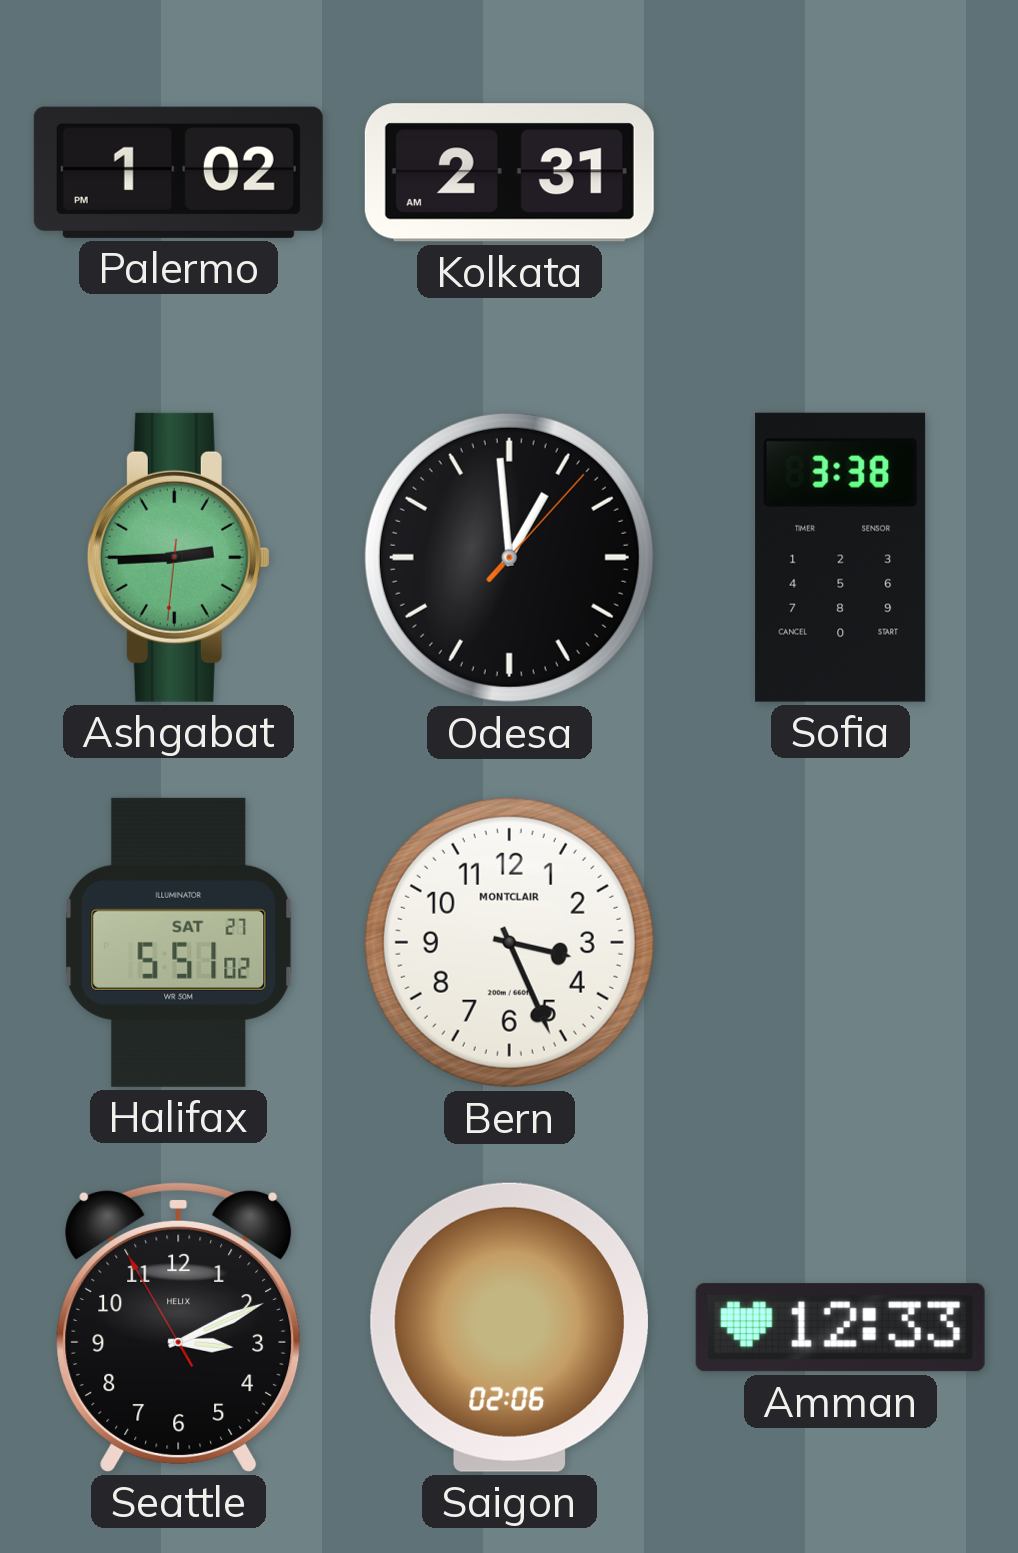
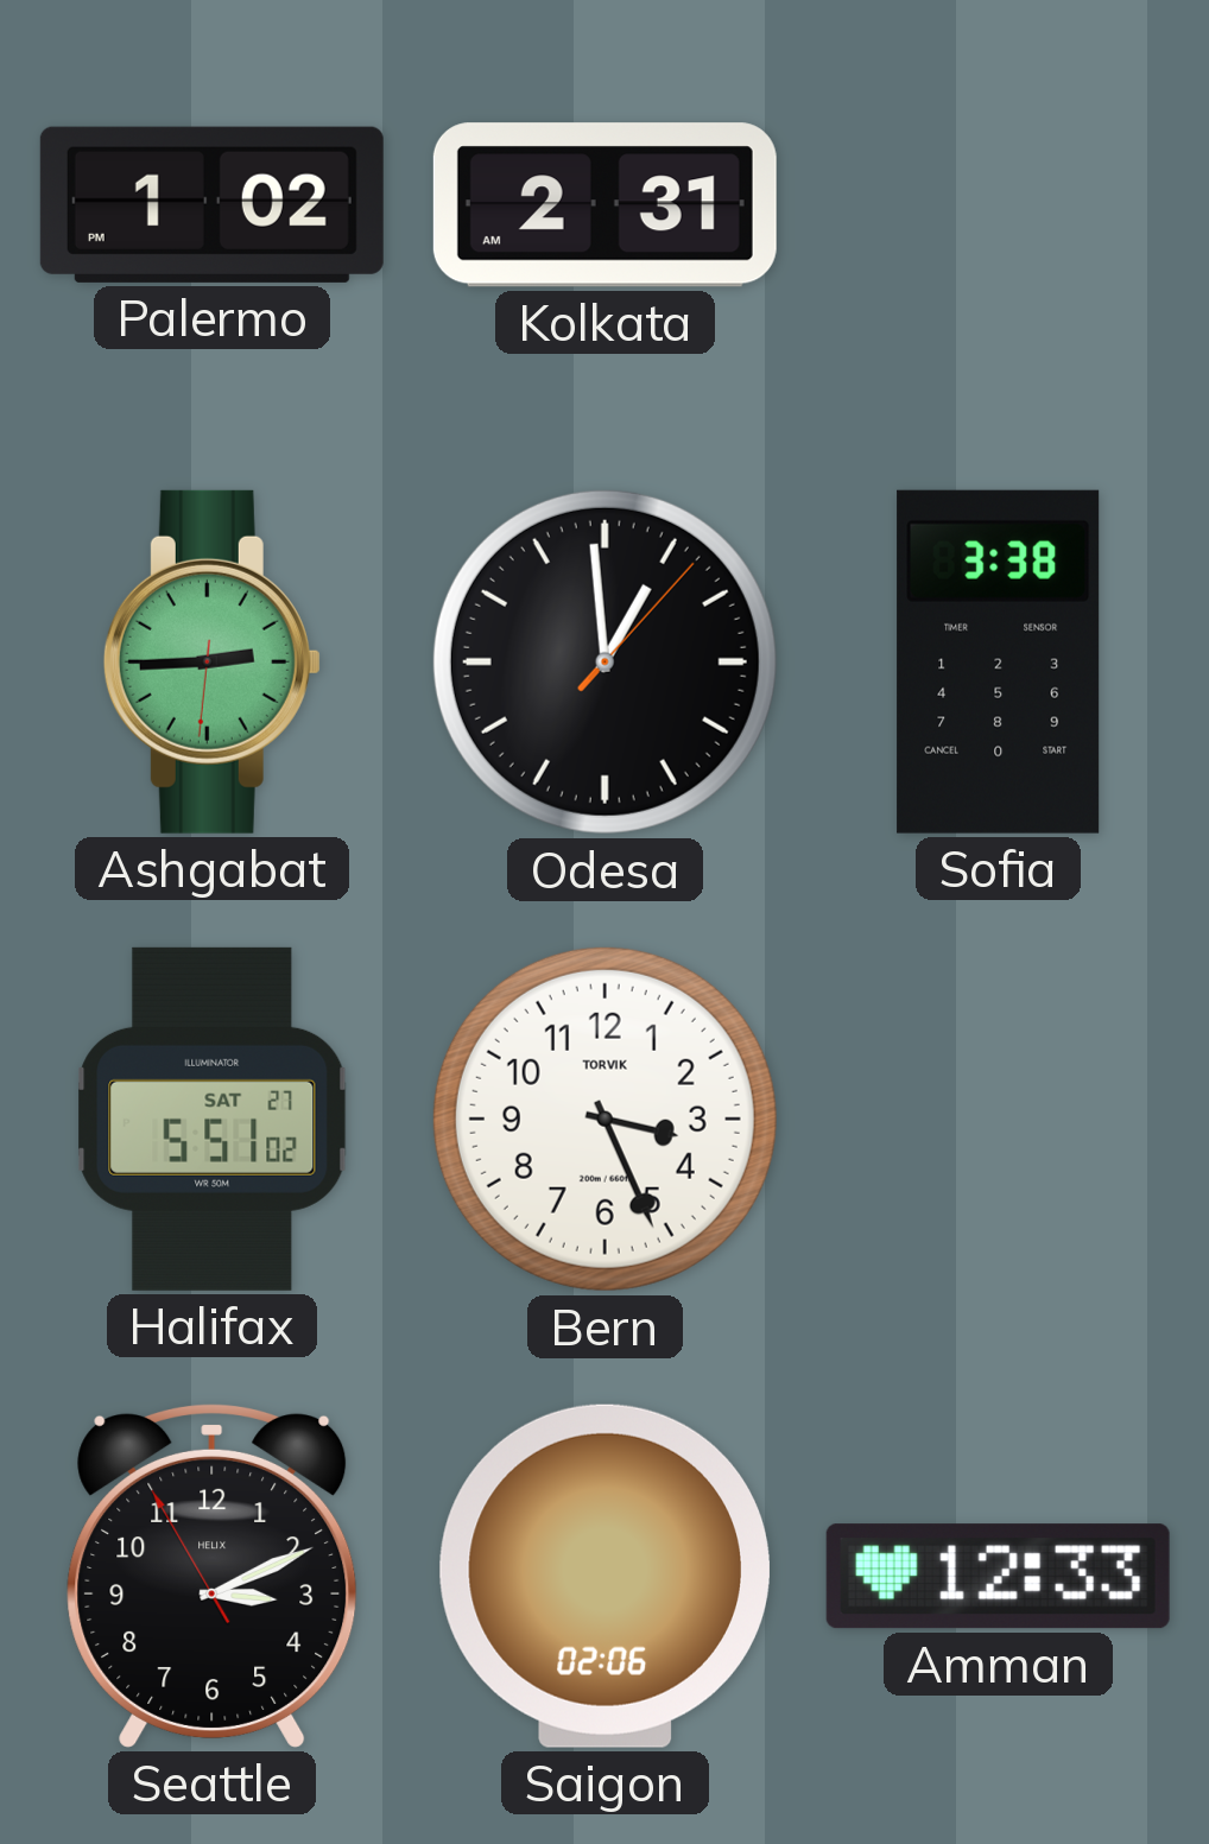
Bern brand: MONTCLAIR -> TORVIK
